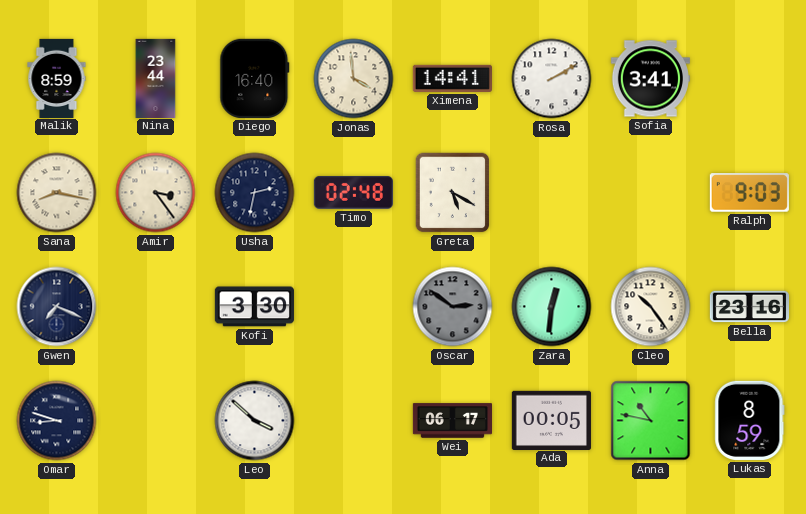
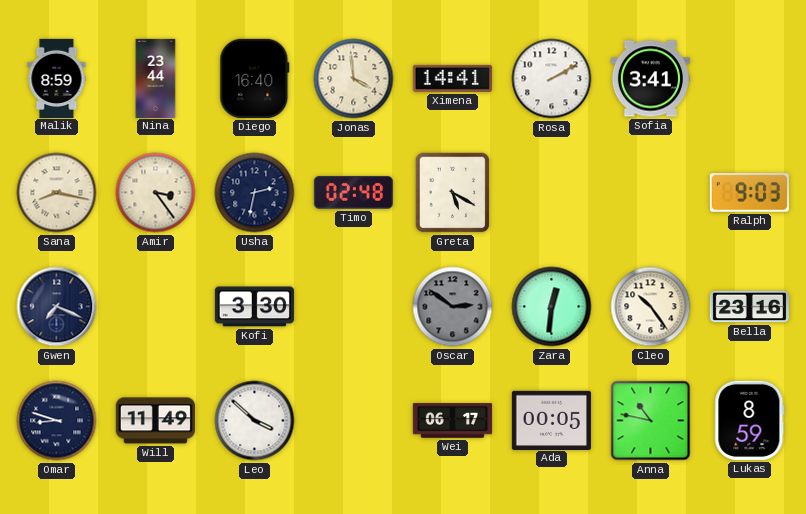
Will: none -> 11:49
